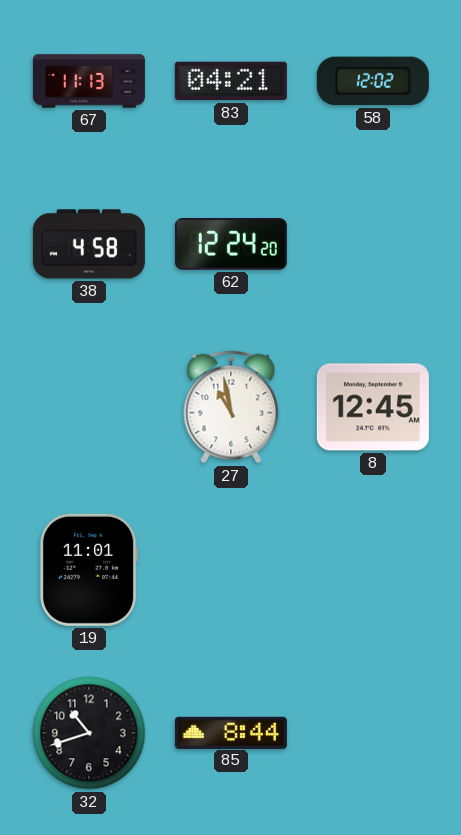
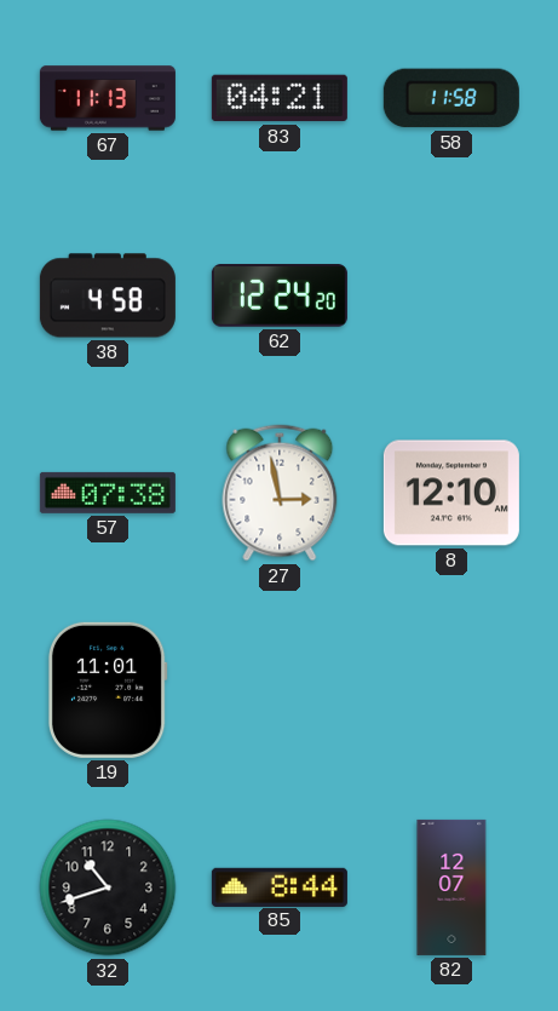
58: 12:02 -> 11:58
57: none -> 07:38
27: 10:58 -> 2:58
8: 12:45 -> 12:10
82: none -> 12:07
